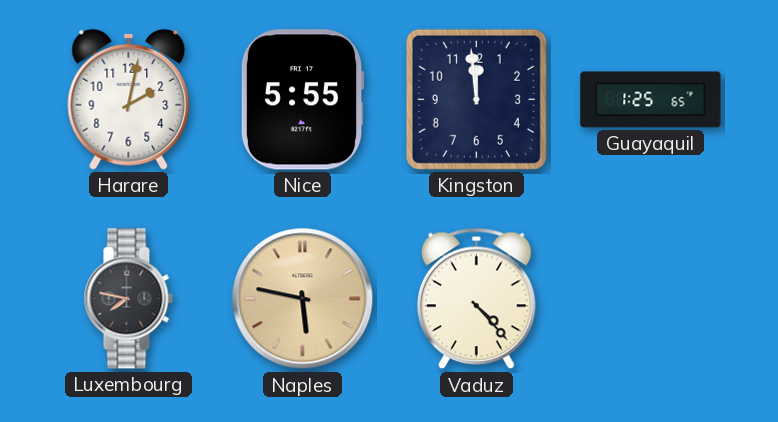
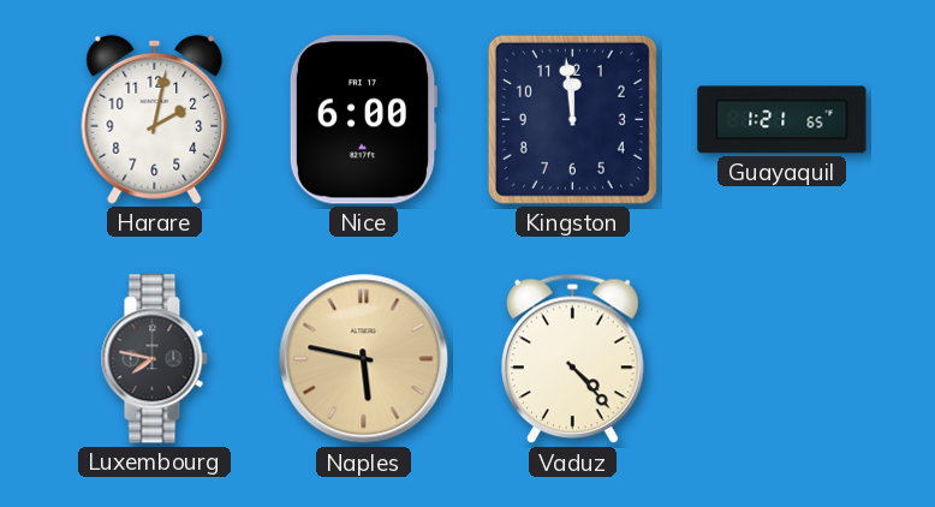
Nice: 5:55 -> 6:00
Guayaquil: 1:25 -> 1:21
